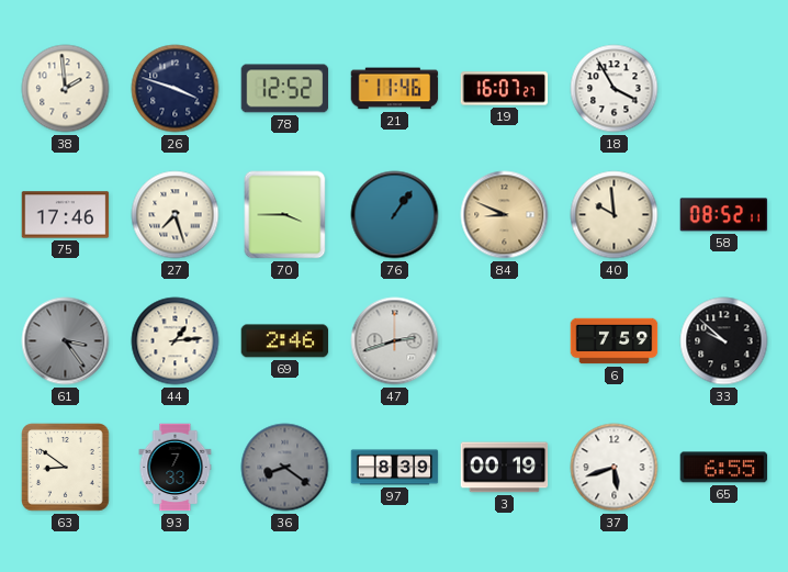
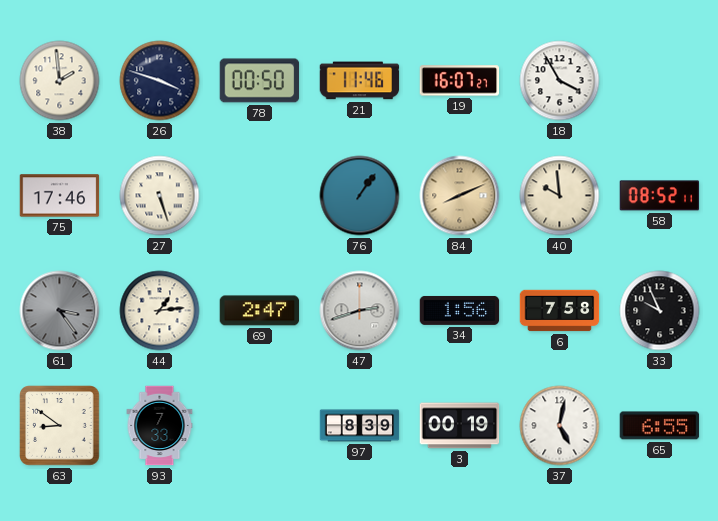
78: 12:52 -> 00:50
27: 7:27 -> 5:27
70: 3:45 -> none
84: 8:49 -> 8:11
69: 2:46 -> 2:47
34: none -> 1:56
6: 7:59 -> 7:58
33: 9:52 -> 9:56
36: 8:21 -> none
37: 5:42 -> 5:02
